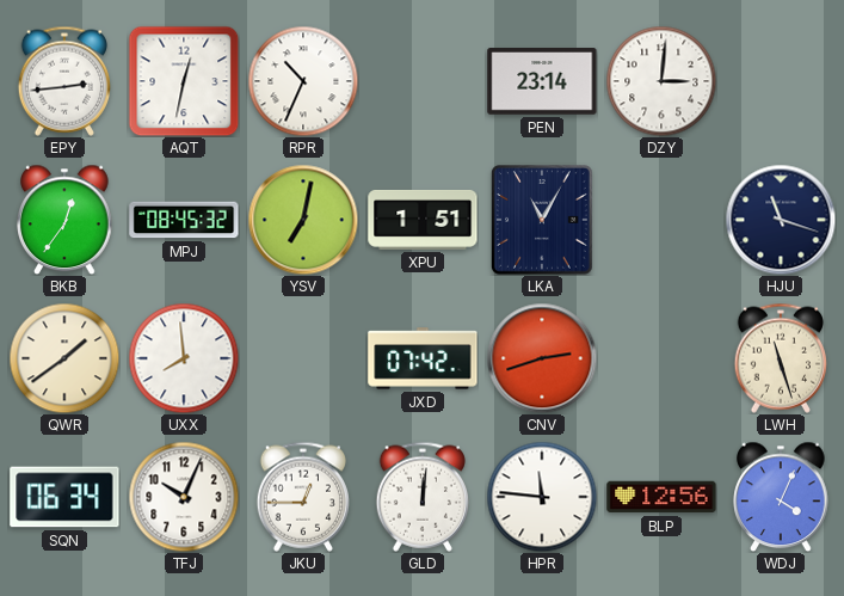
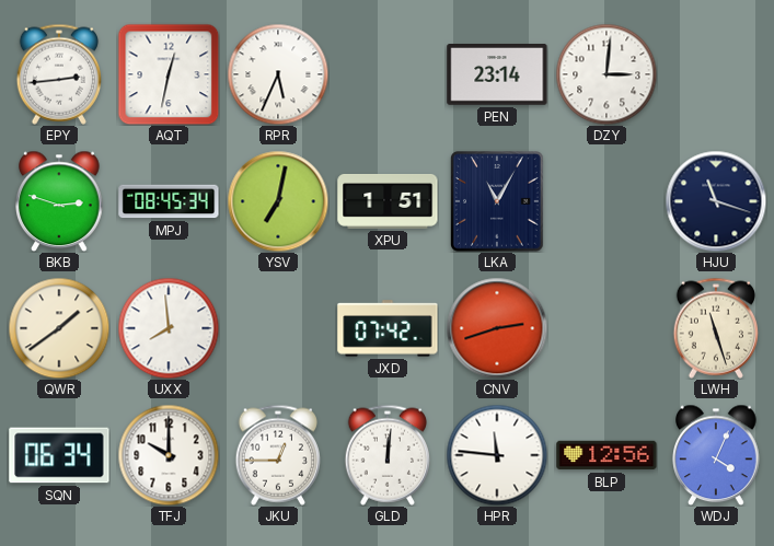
RPR: 10:34 -> 5:34
BKB: 12:36 -> 2:48
MPJ: 08:45:32 -> 08:45:34
TFJ: 10:04 -> 10:00
